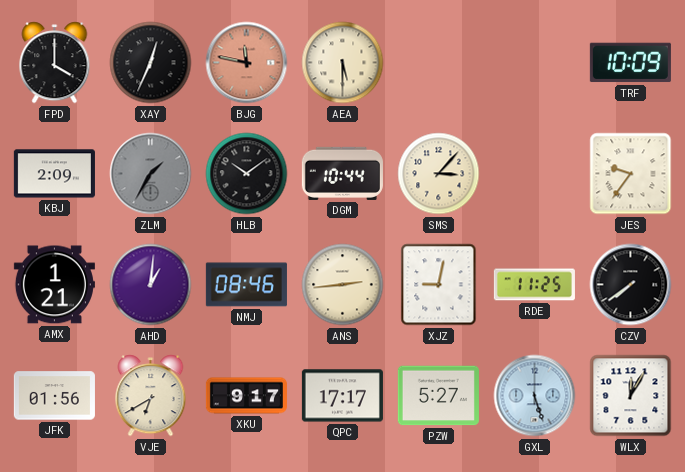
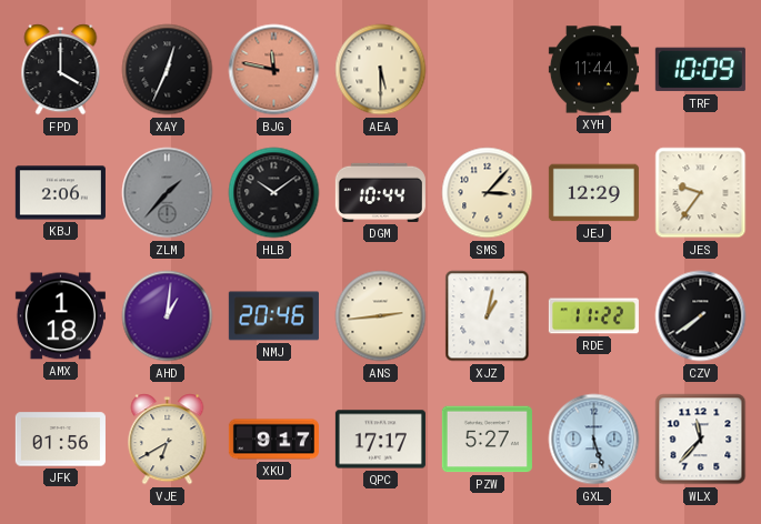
XYH: none -> 11:44
KBJ: 2:09 -> 2:06
ZLM: 1:35 -> 1:37
JEJ: none -> 12:29
AMX: 1:21 -> 1:18
NMJ: 08:46 -> 20:46
XJZ: 9:02 -> 1:02
RDE: 11:25 -> 11:22
WLX: 12:05 -> 11:37
